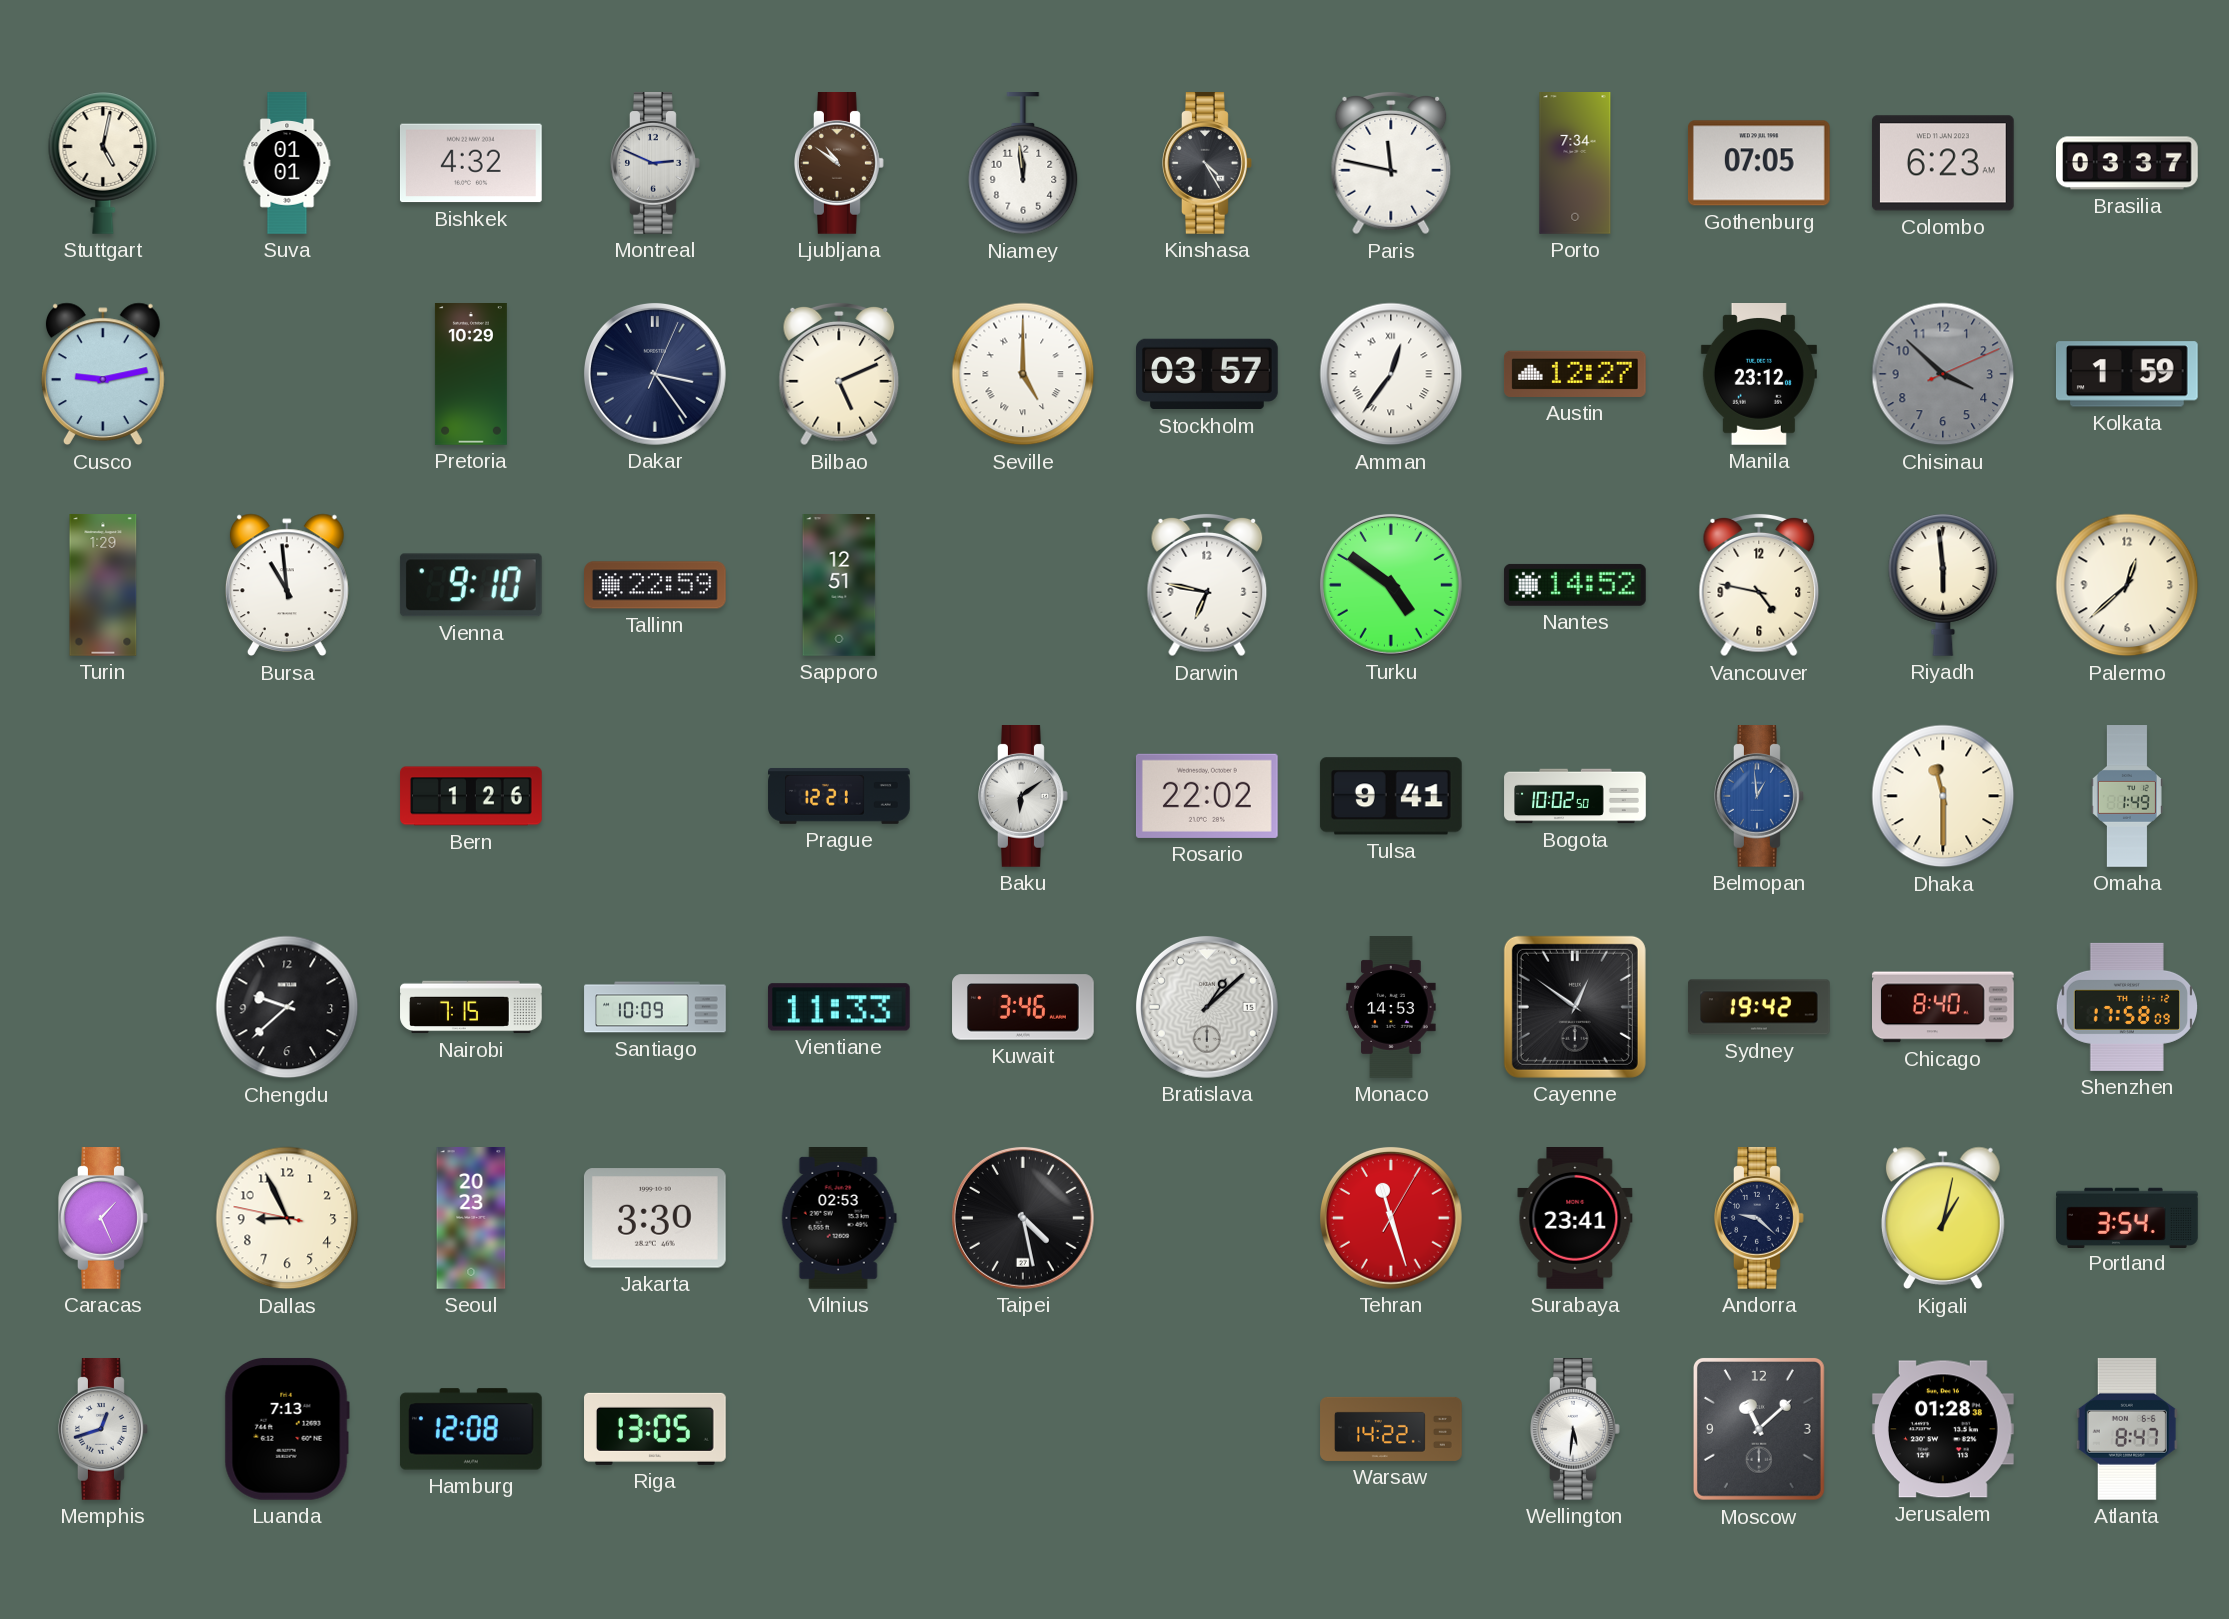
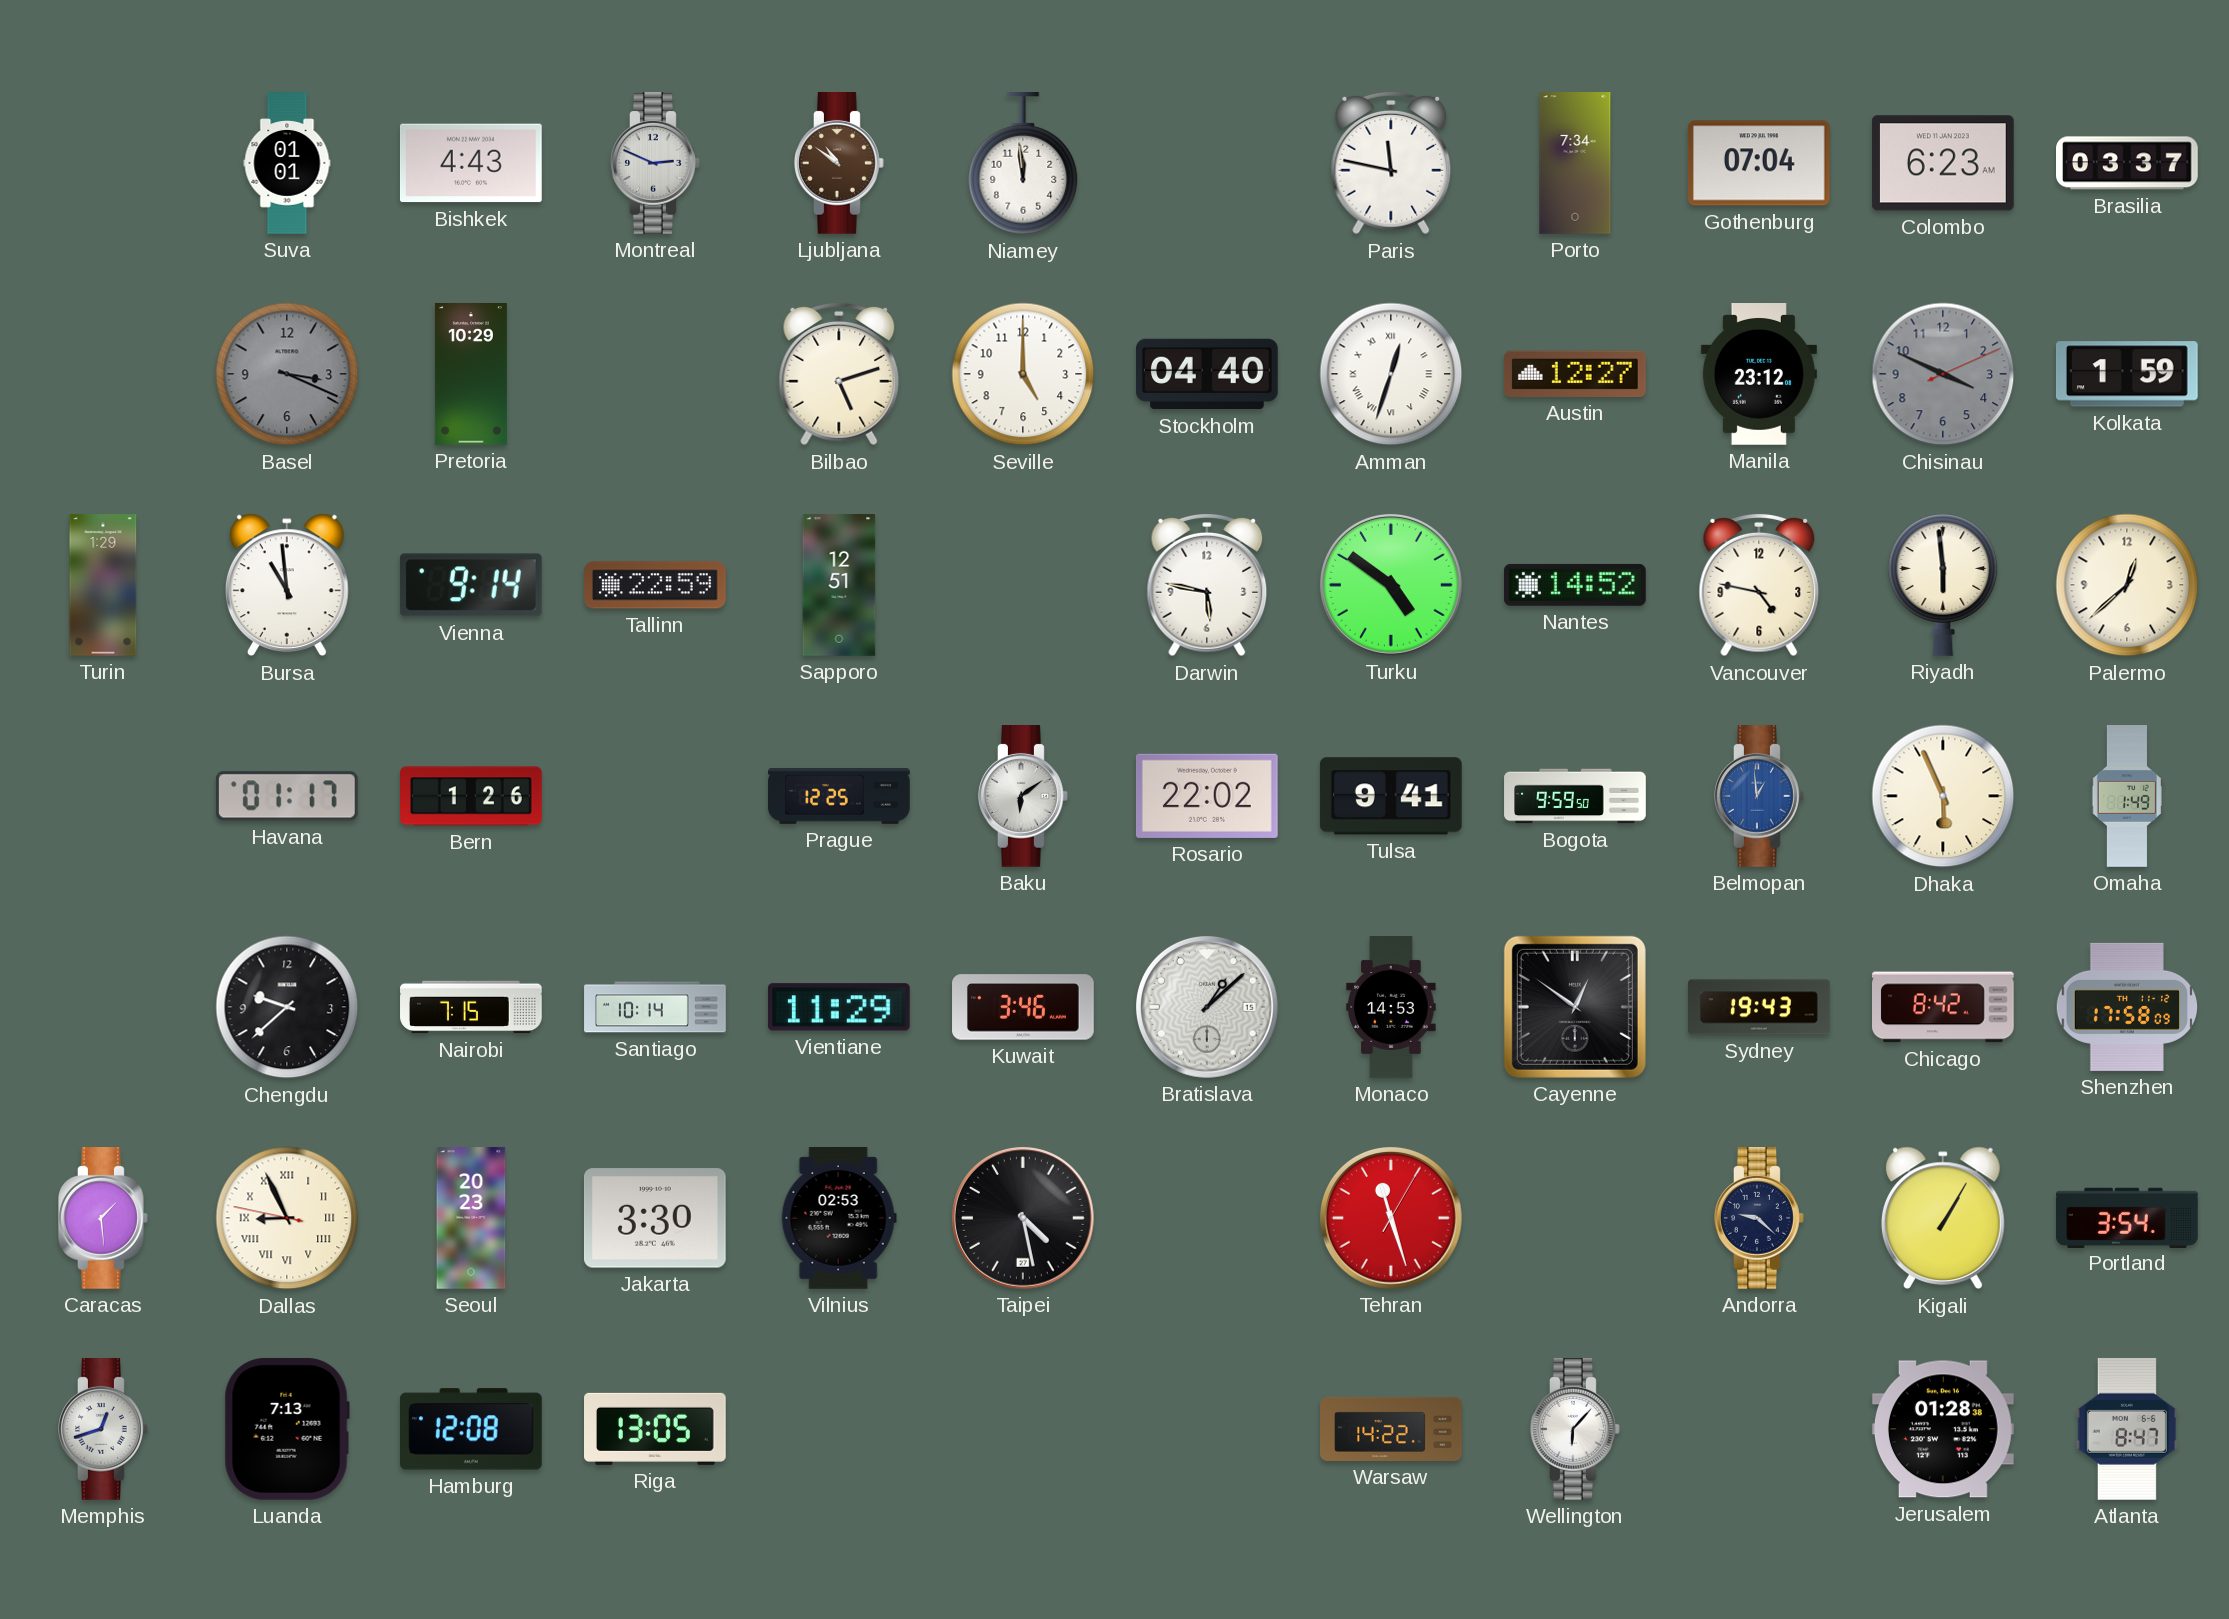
Stuttgart: 5:02 -> none
Bishkek: 4:32 -> 4:43
Kinshasa: 4:25 -> none
Gothenburg: 07:05 -> 07:04
Cusco: 9:13 -> none
Basel: none -> 3:19
Dakar: 3:24 -> none
Bilbao: 5:11 -> 5:12
Seville numerals: Roman -> Arabic
Stockholm: 03:57 -> 04:40
Amman: 12:36 -> 12:33
Chisinau: 3:52 -> 3:49
Vienna: 9:10 -> 9:14
Darwin: 6:47 -> 5:47
Havana: none -> 01:17
Prague: 12:21 -> 12:25
Bogota: 10:02 -> 9:59
Dhaka: 11:30 -> 5:56
Santiago: 10:09 -> 10:14
Vientiane: 11:33 -> 11:29
Sydney: 19:42 -> 19:43
Chicago: 8:40 -> 8:42
Caracas: 1:26 -> 1:29
Dallas numerals: Arabic -> Roman
Surabaya: 23:41 -> none
Kigali: 1:02 -> 1:05
Wellington: 5:31 -> 6:07
Moscow: 11:08 -> none
